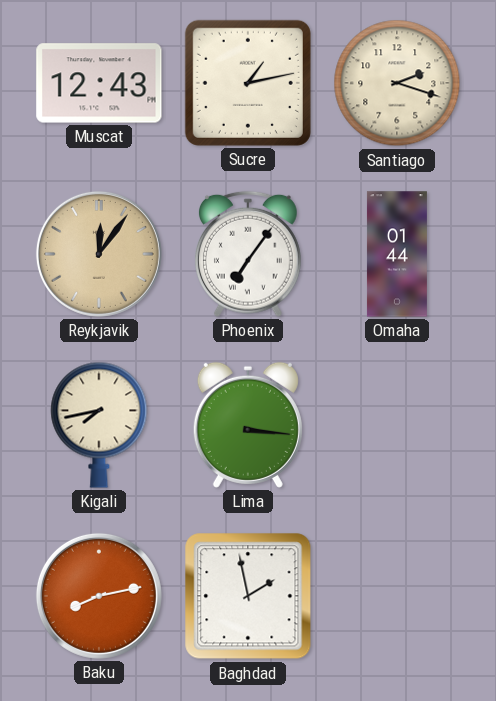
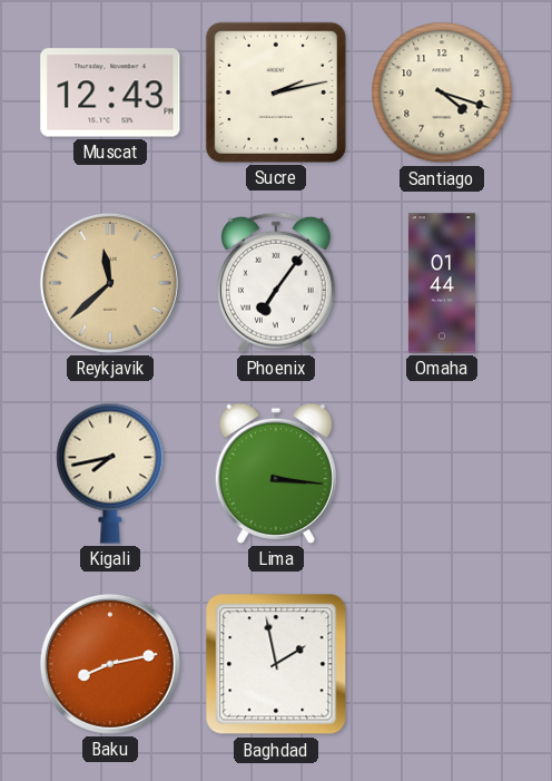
Sucre: 1:13 -> 2:13
Santiago: 2:18 -> 4:18
Reykjavik: 12:06 -> 11:38
